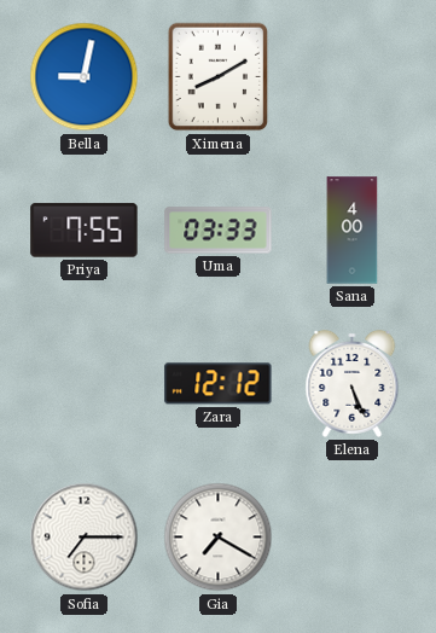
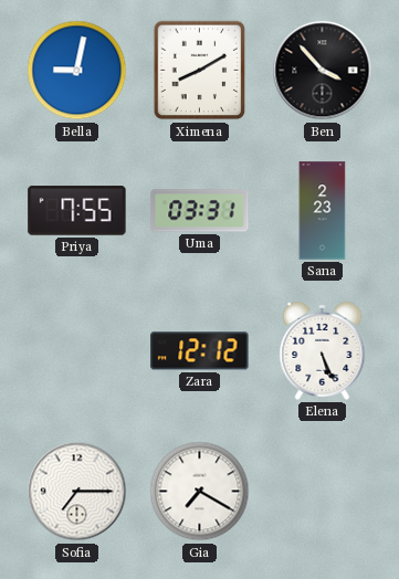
Ben: none -> 3:53
Uma: 03:33 -> 03:31
Sana: 4:00 -> 2:23
